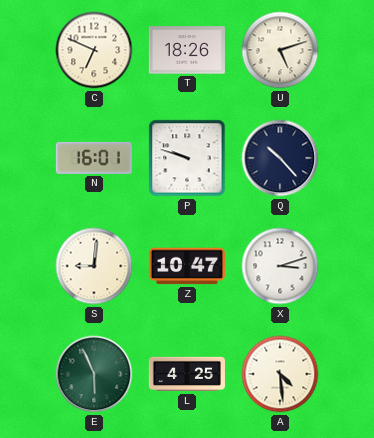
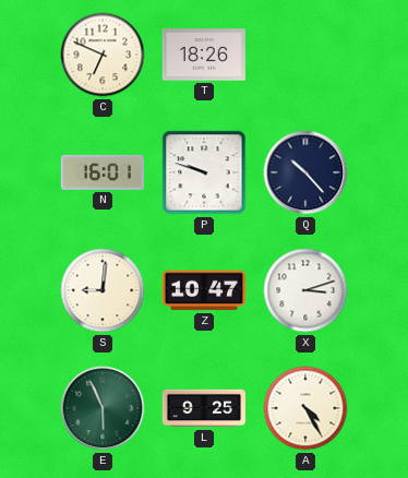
U: 5:12 -> none
L: 4:25 -> 9:25
A: 4:29 -> 4:25
